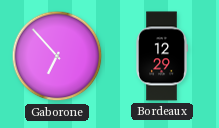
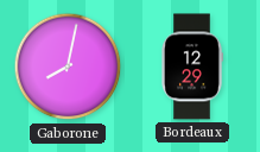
Gaborone: 6:53 -> 8:02
